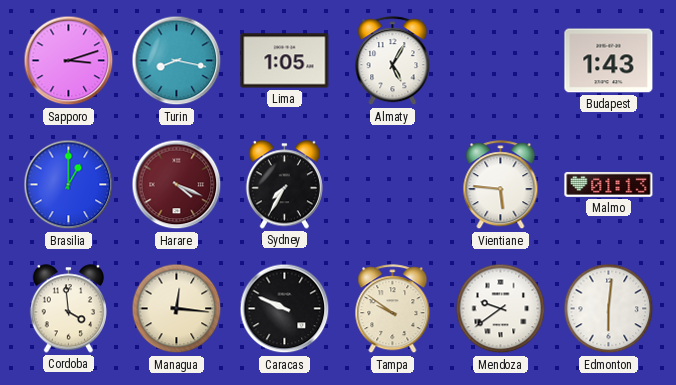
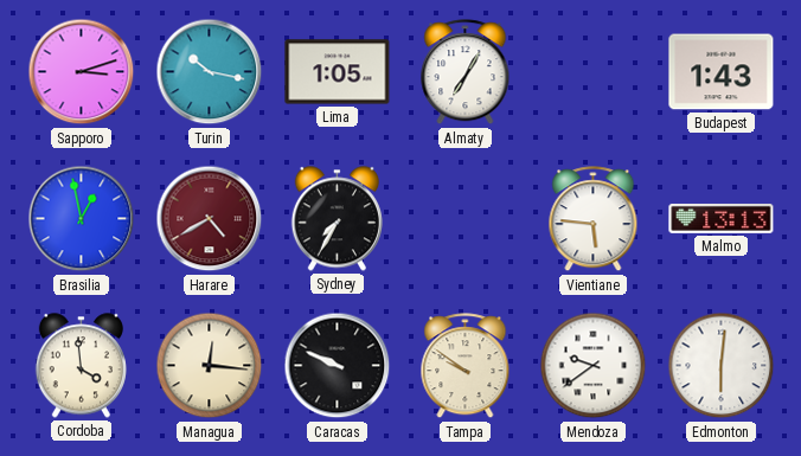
Turin: 8:17 -> 10:17
Almaty: 5:05 -> 7:05
Brasilia: 1:00 -> 12:58
Harare: 4:19 -> 4:40
Malmo: 01:13 -> 13:13
